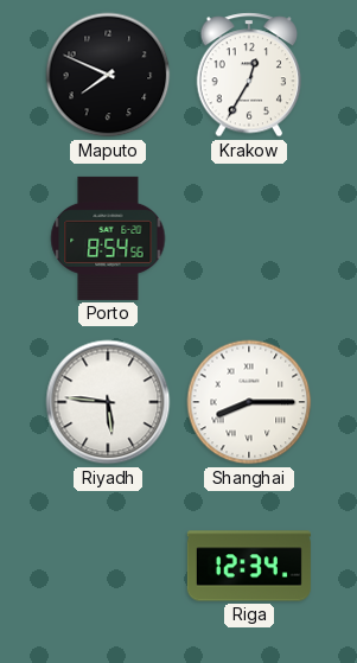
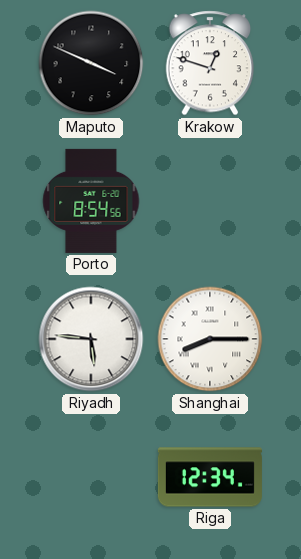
Maputo: 7:49 -> 3:49
Krakow: 12:35 -> 12:48
